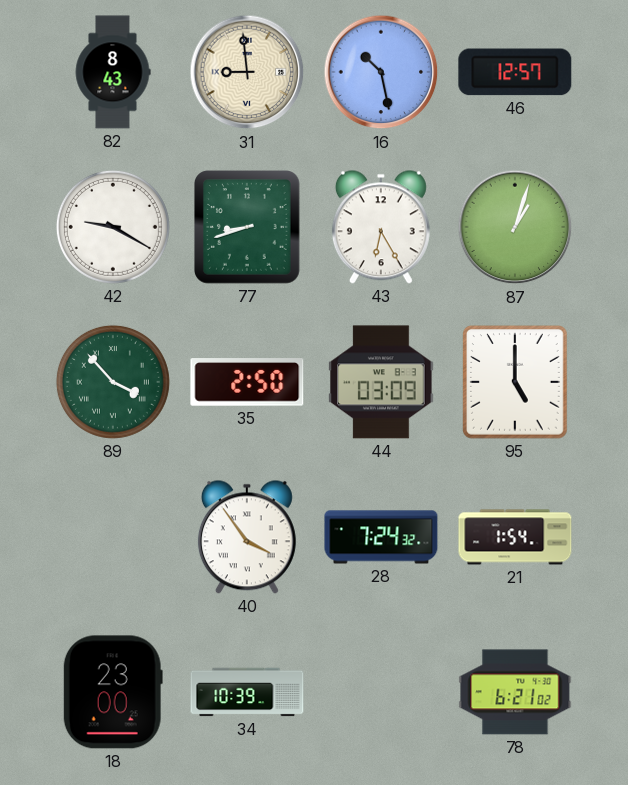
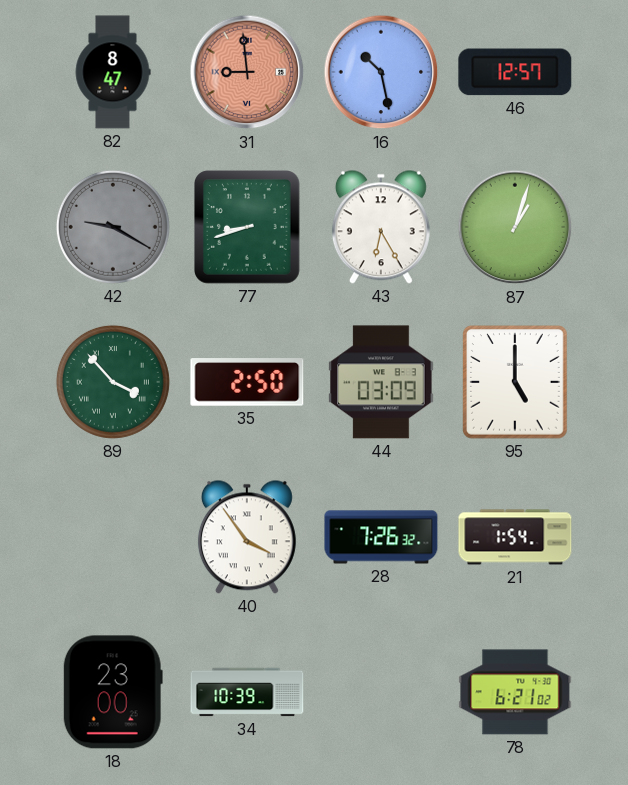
82: 8:43 -> 8:47
31 dial: cream -> salmon
42 dial: white -> grey
28: 7:24 -> 7:26
